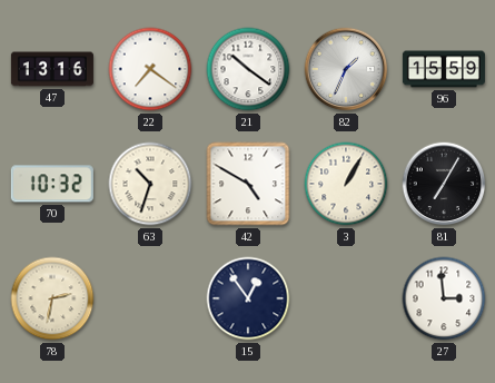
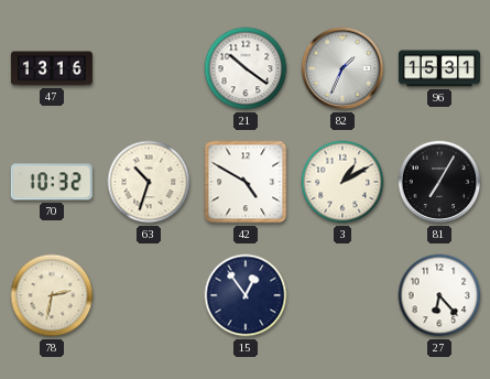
22: 7:21 -> none
96: 15:59 -> 15:31
3: 1:05 -> 1:10
27: 2:59 -> 6:23
